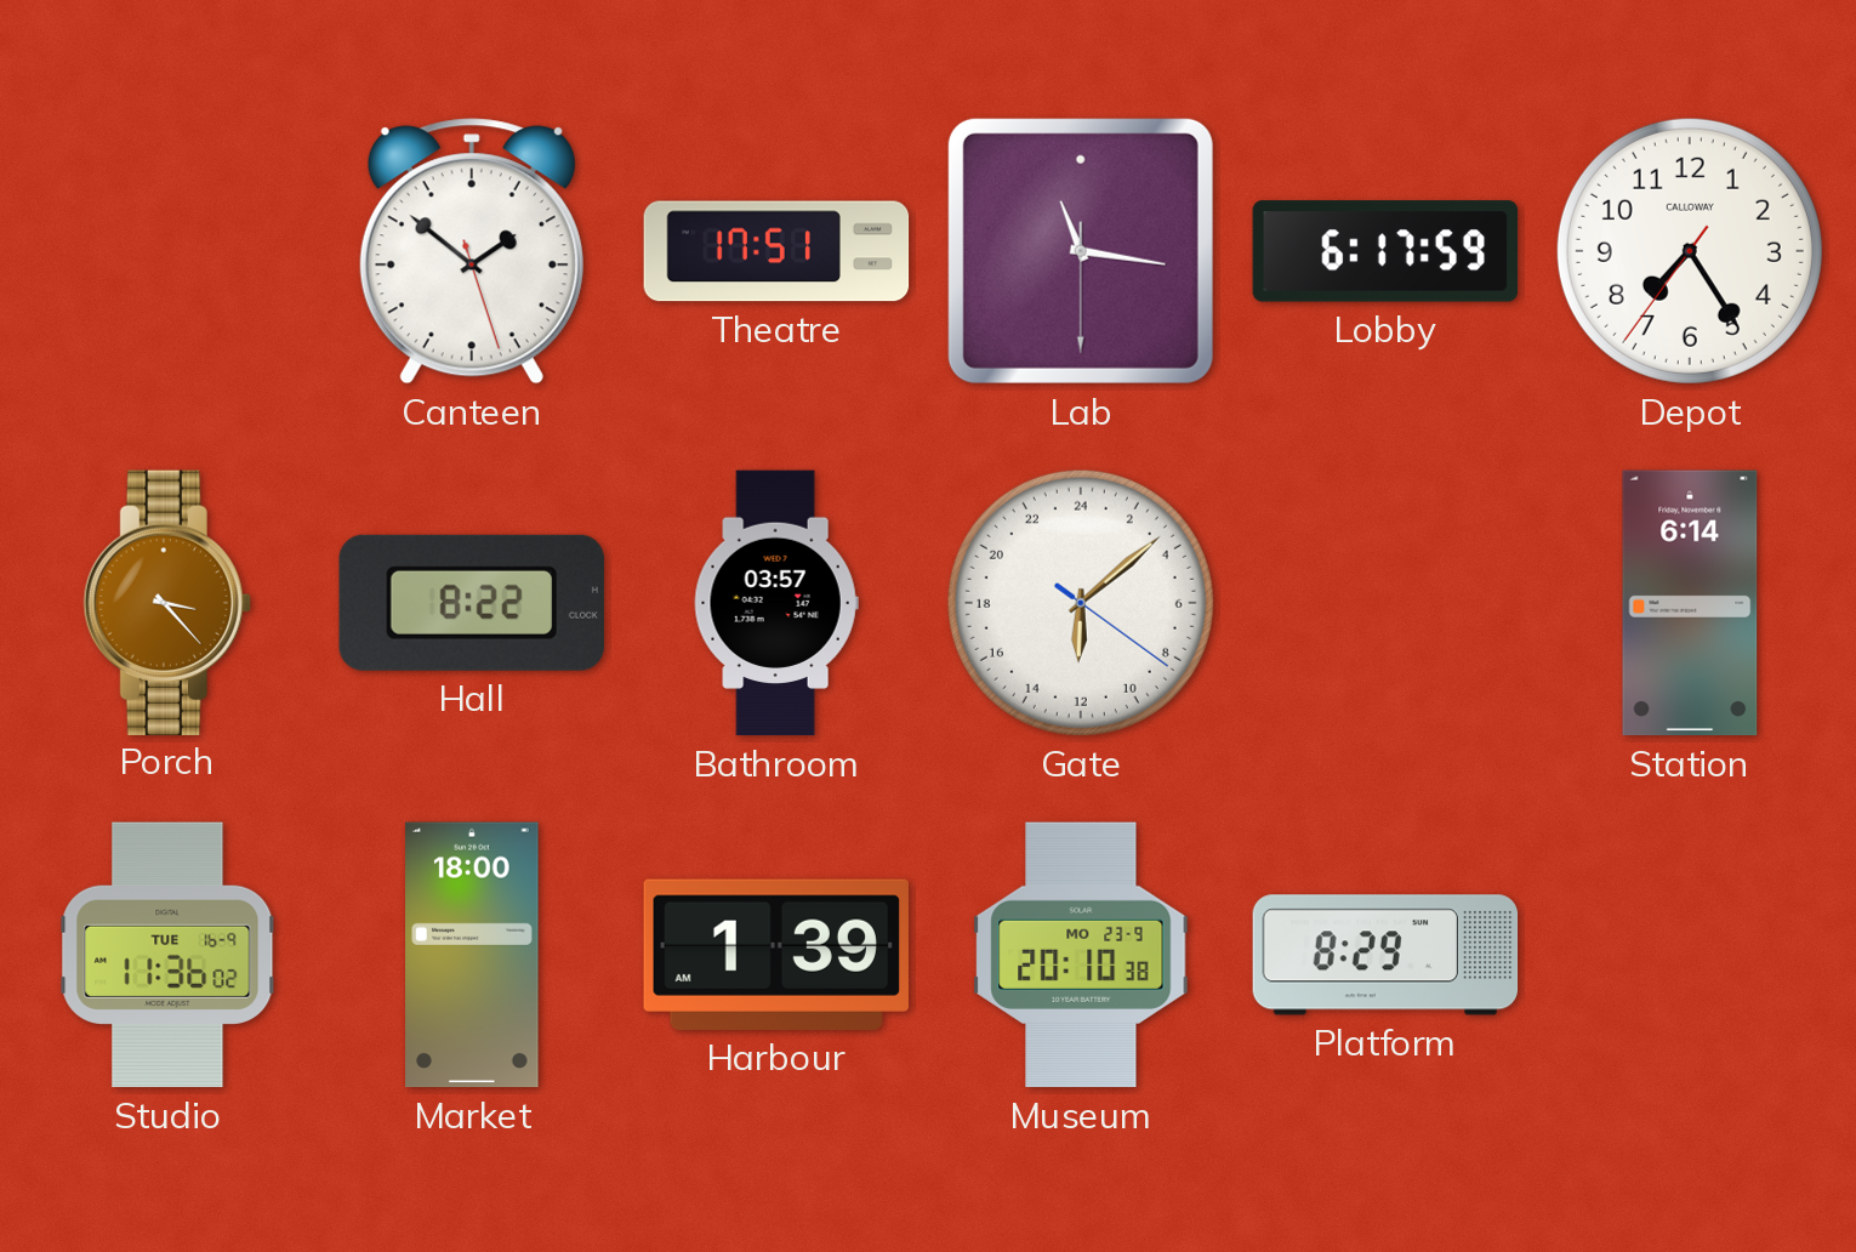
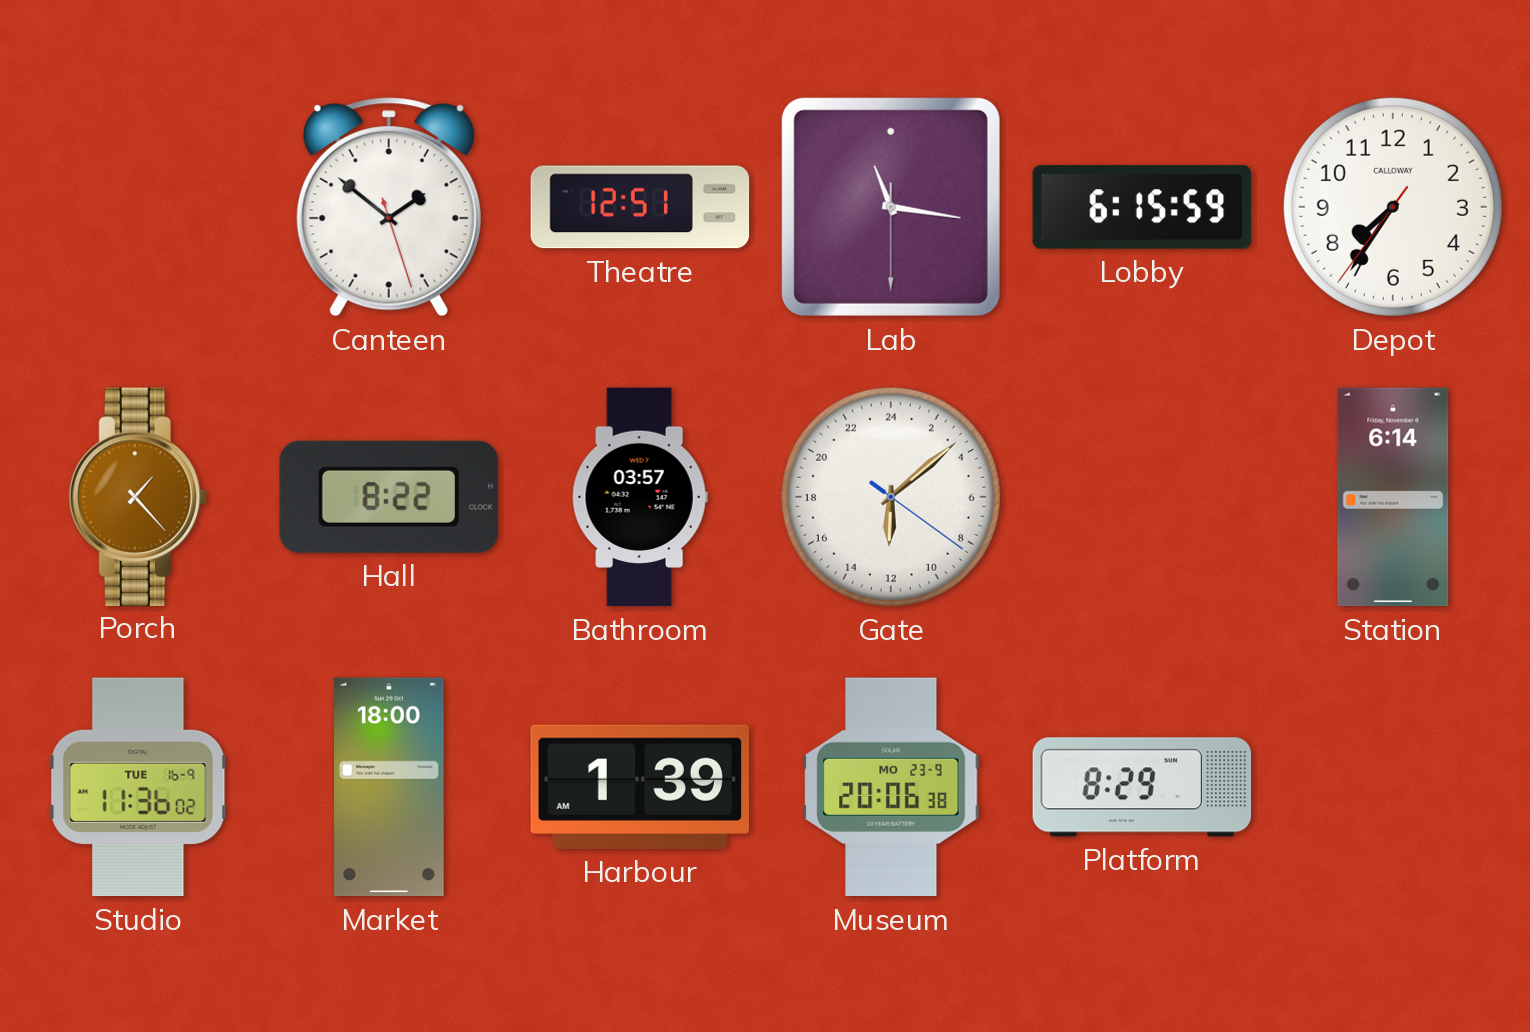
Theatre: 17:51 -> 12:51
Lobby: 6:17 -> 6:15
Depot: 7:24 -> 7:35
Porch: 3:23 -> 1:23
Museum: 20:10 -> 20:06
